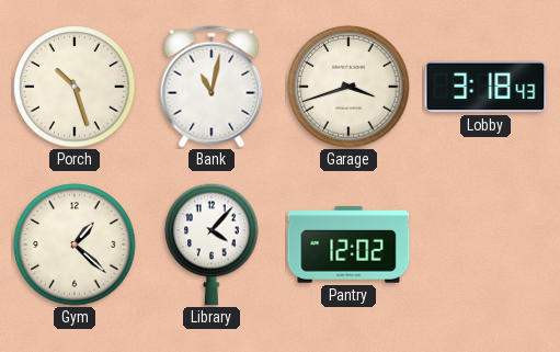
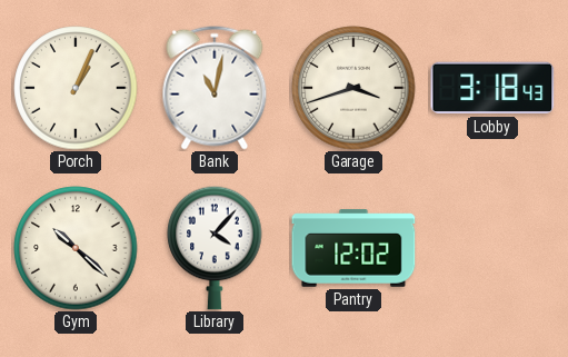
Porch: 10:27 -> 1:04
Gym: 1:22 -> 10:22
